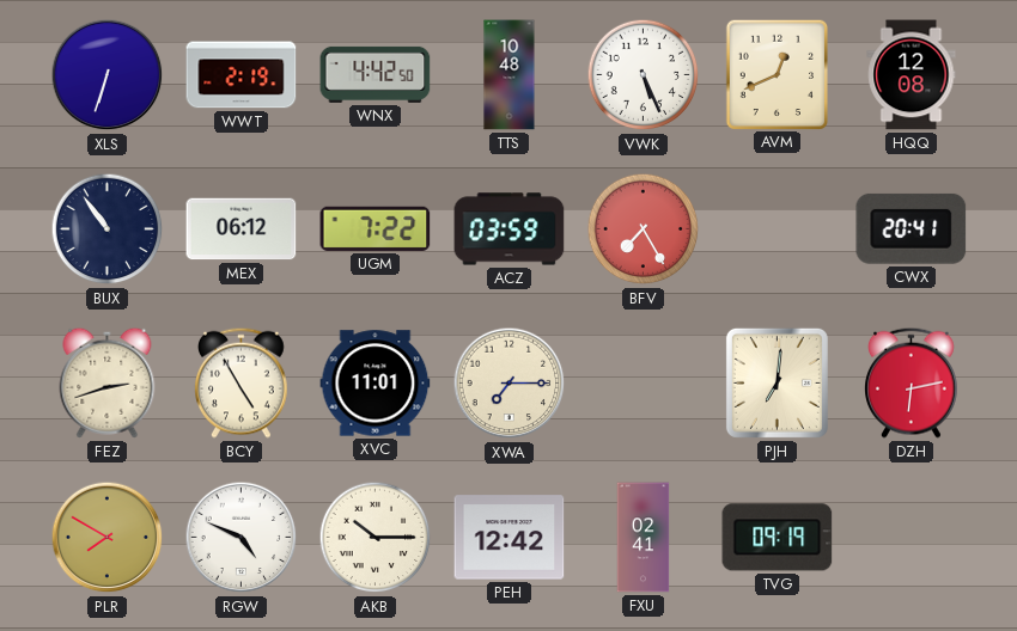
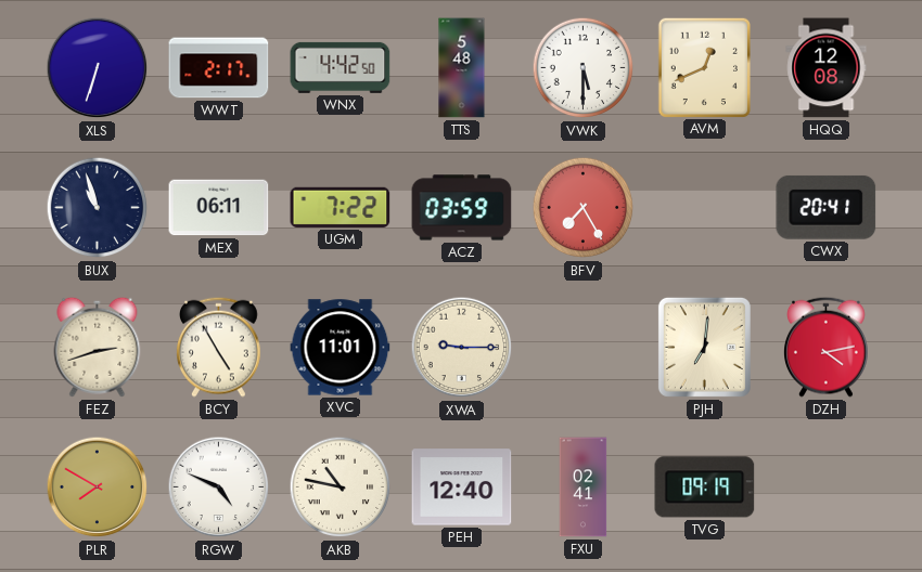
WWT: 2:19 -> 2:17
TTS: 10:48 -> 5:48
VWK: 5:26 -> 5:30
BUX: 10:54 -> 10:57
MEX: 06:12 -> 06:11
XWA: 7:15 -> 9:15
DZH: 6:13 -> 4:13
AKB: 10:15 -> 10:47
PEH: 12:42 -> 12:40
